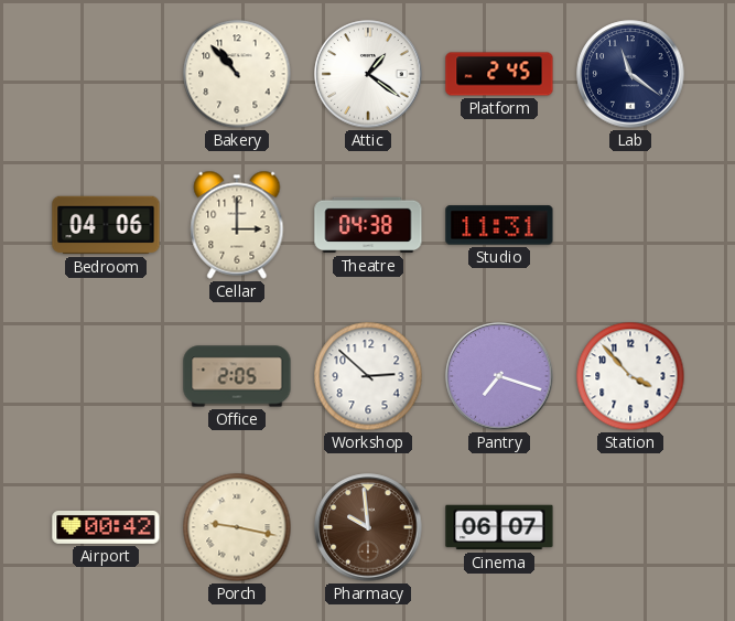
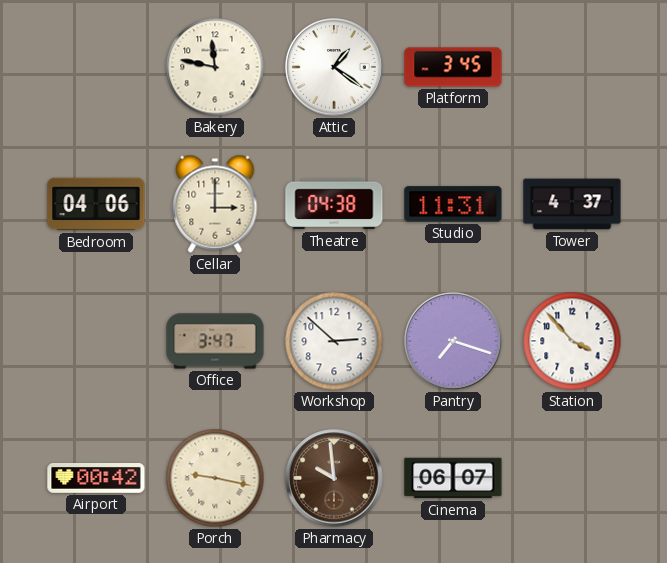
Bakery: 10:53 -> 11:47
Platform: 2:45 -> 3:45
Lab: 11:21 -> none
Tower: none -> 4:37
Office: 2:05 -> 3:47
